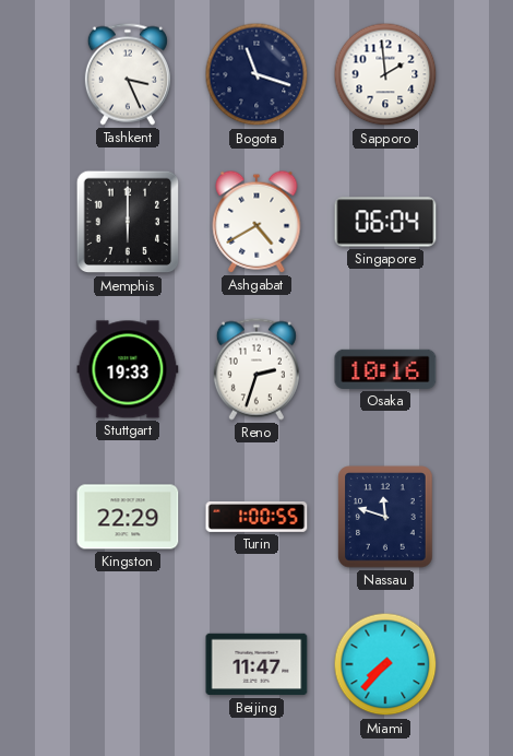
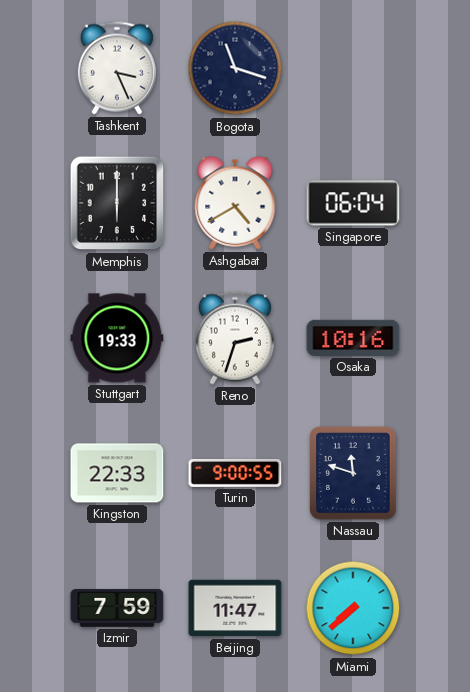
Sapporo: 1:59 -> none
Kingston: 22:29 -> 22:33
Turin: 1:00 -> 9:00
Izmir: none -> 7:59
Miami: 7:37 -> 7:38
